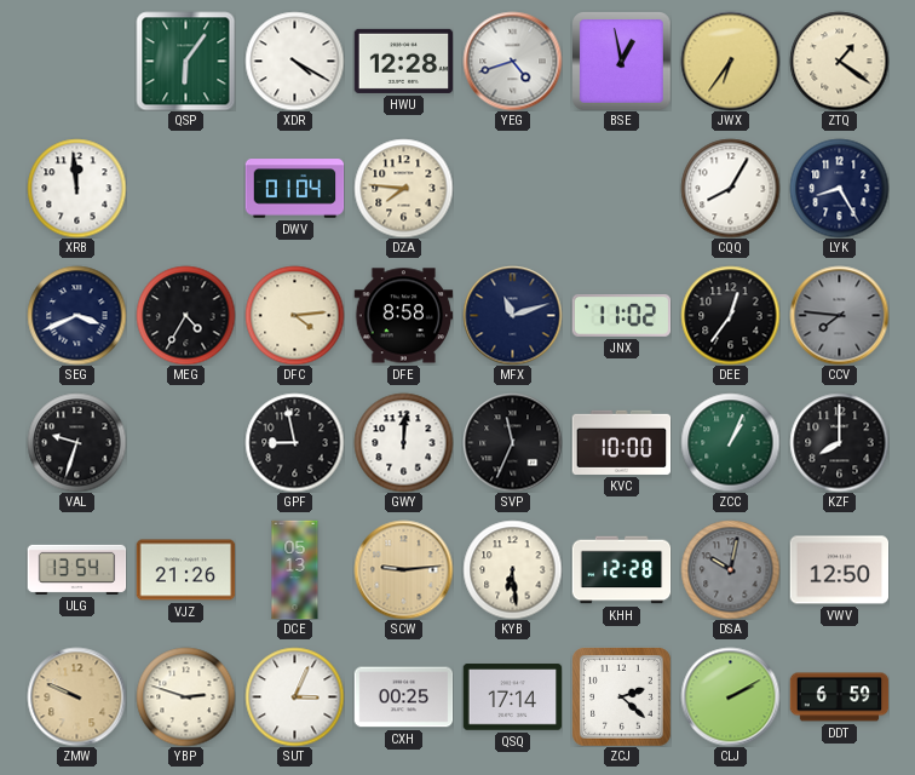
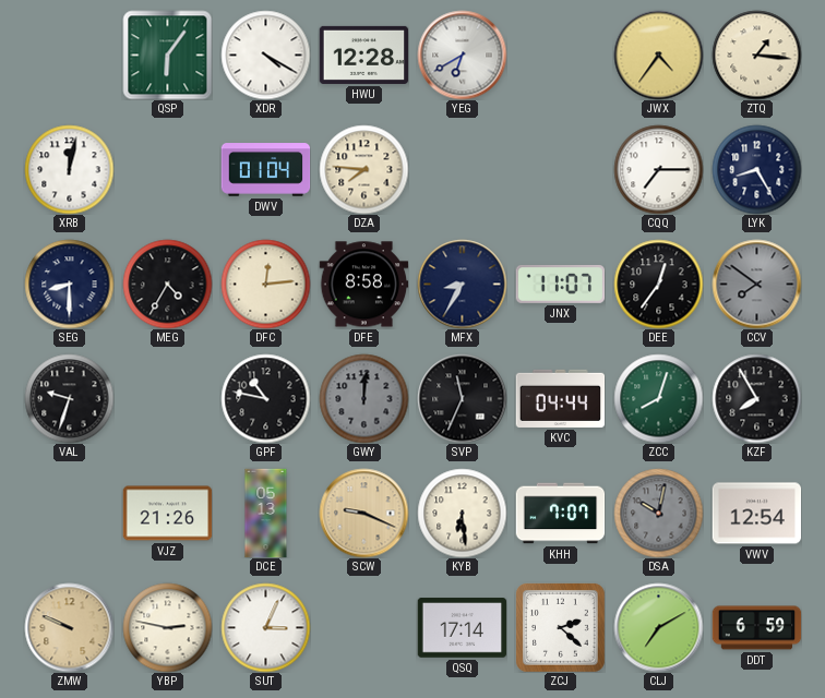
YEG: 4:42 -> 6:40
BSE: 12:58 -> none
JWX: 6:36 -> 4:36
ZTQ: 1:21 -> 1:16
XRB: 11:59 -> 12:02
CQQ: 8:05 -> 7:15
SEG: 3:41 -> 8:30
DFC: 4:14 -> 12:14
MFX: 11:12 -> 8:35
JNX: 11:02 -> 11:07
CCV: 7:46 -> 7:51
GPF: 8:58 -> 10:47
GWY dial: white -> grey
KVC: 10:00 -> 04:44
ZCC: 1:04 -> 8:03
KZF: 8:00 -> 7:55
ULG: 13:54 -> none
SCW: 9:14 -> 9:19
KHH: 12:28 -> 7:07
VWV: 12:50 -> 12:54
YBP: 2:48 -> 2:47
CXH: 00:25 -> none
CLJ: 2:10 -> 7:10
